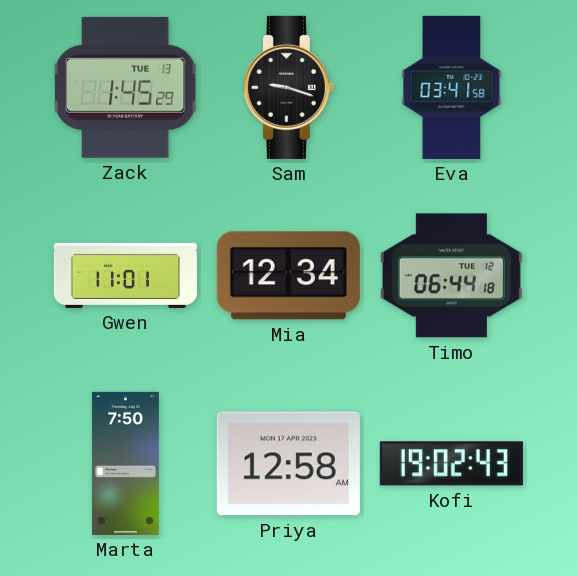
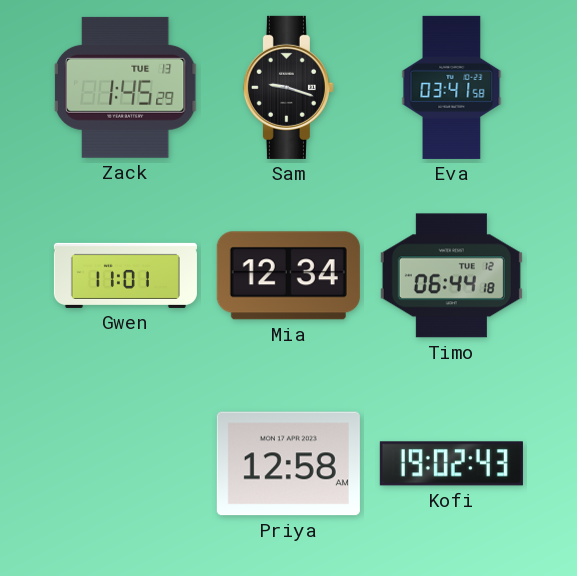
Marta: 7:50 -> none
